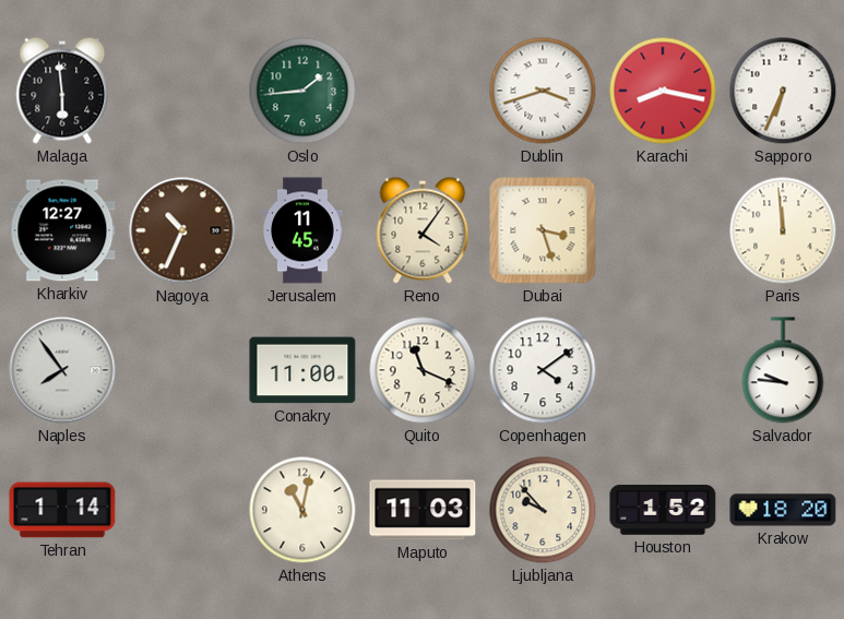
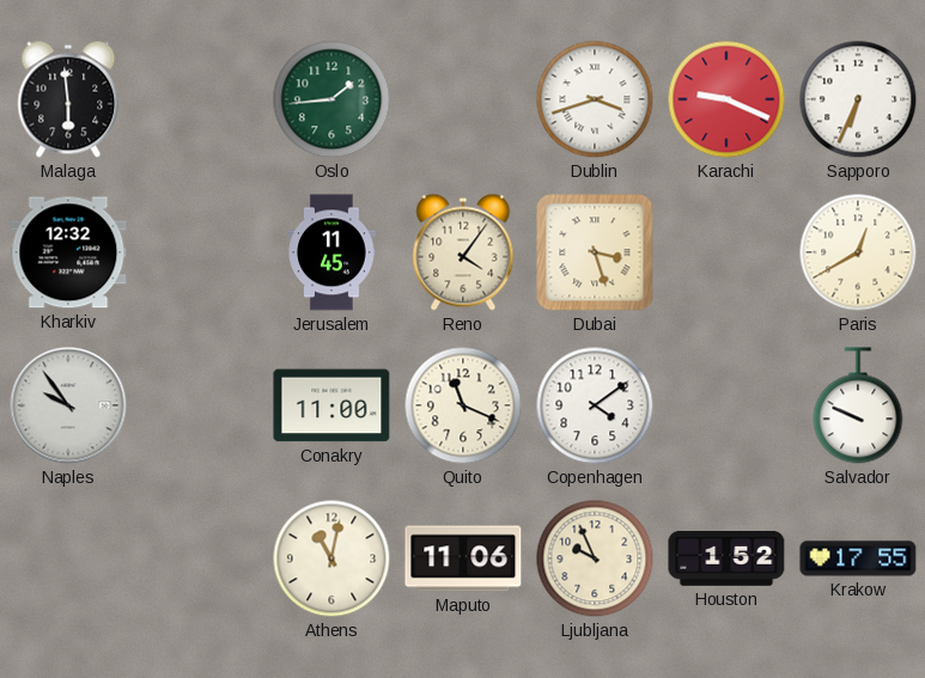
Karachi: 8:17 -> 9:19
Kharkiv: 12:27 -> 12:32
Nagoya: 10:34 -> none
Paris: 11:59 -> 12:40
Naples: 7:54 -> 9:54
Salvador: 9:46 -> 9:49
Tehran: 1:14 -> none
Maputo: 11:03 -> 11:06
Ljubljana: 9:53 -> 9:56
Krakow: 18:20 -> 17:55
